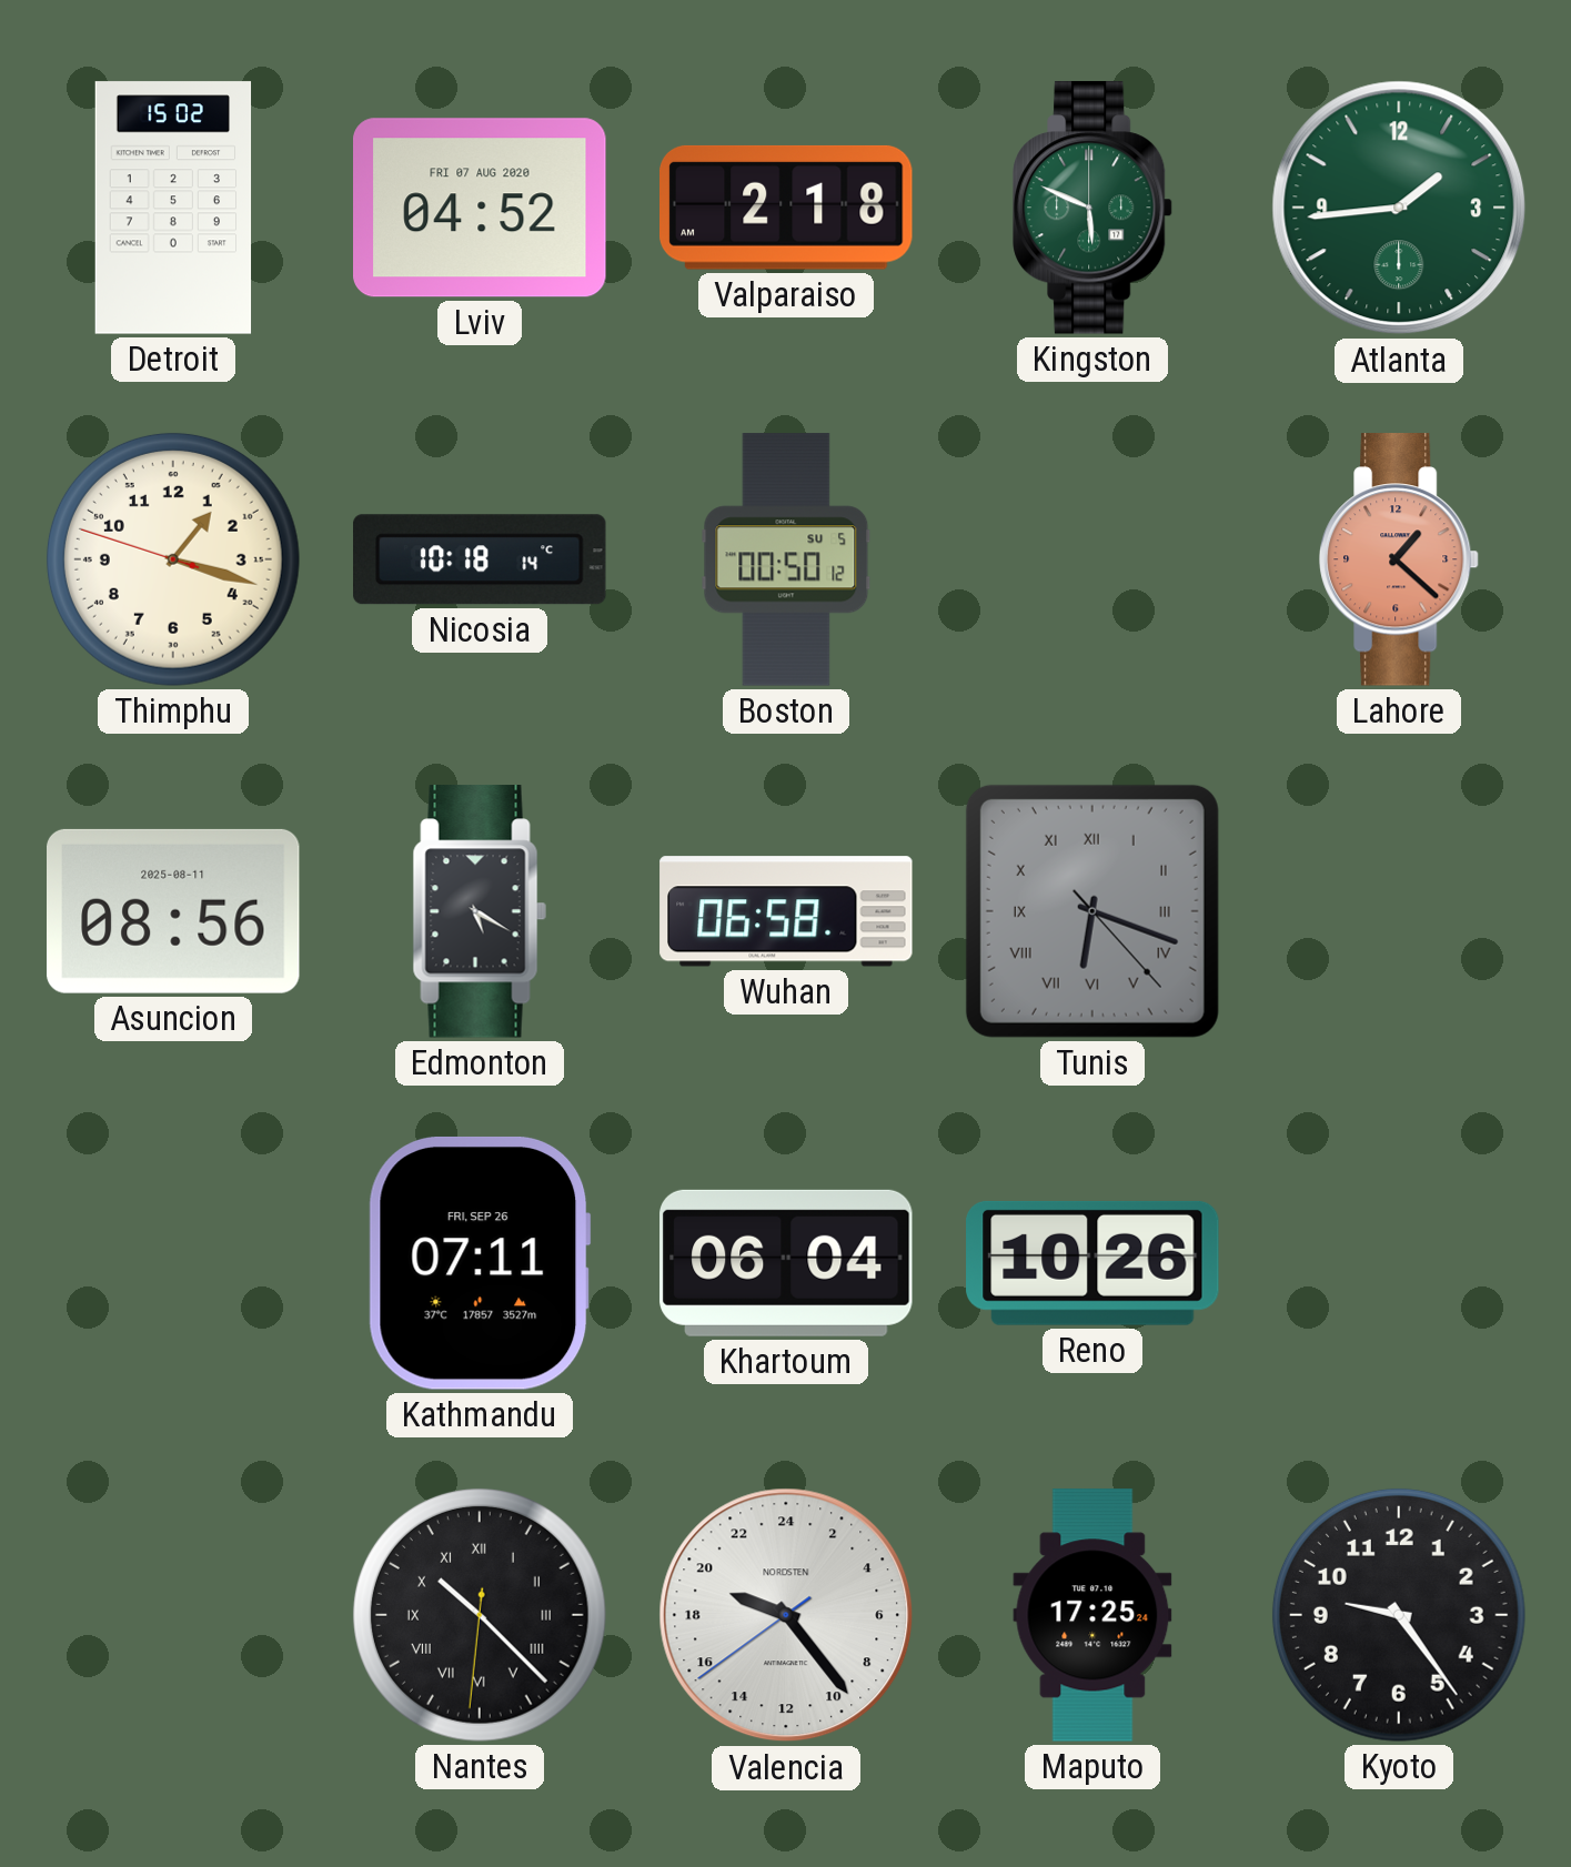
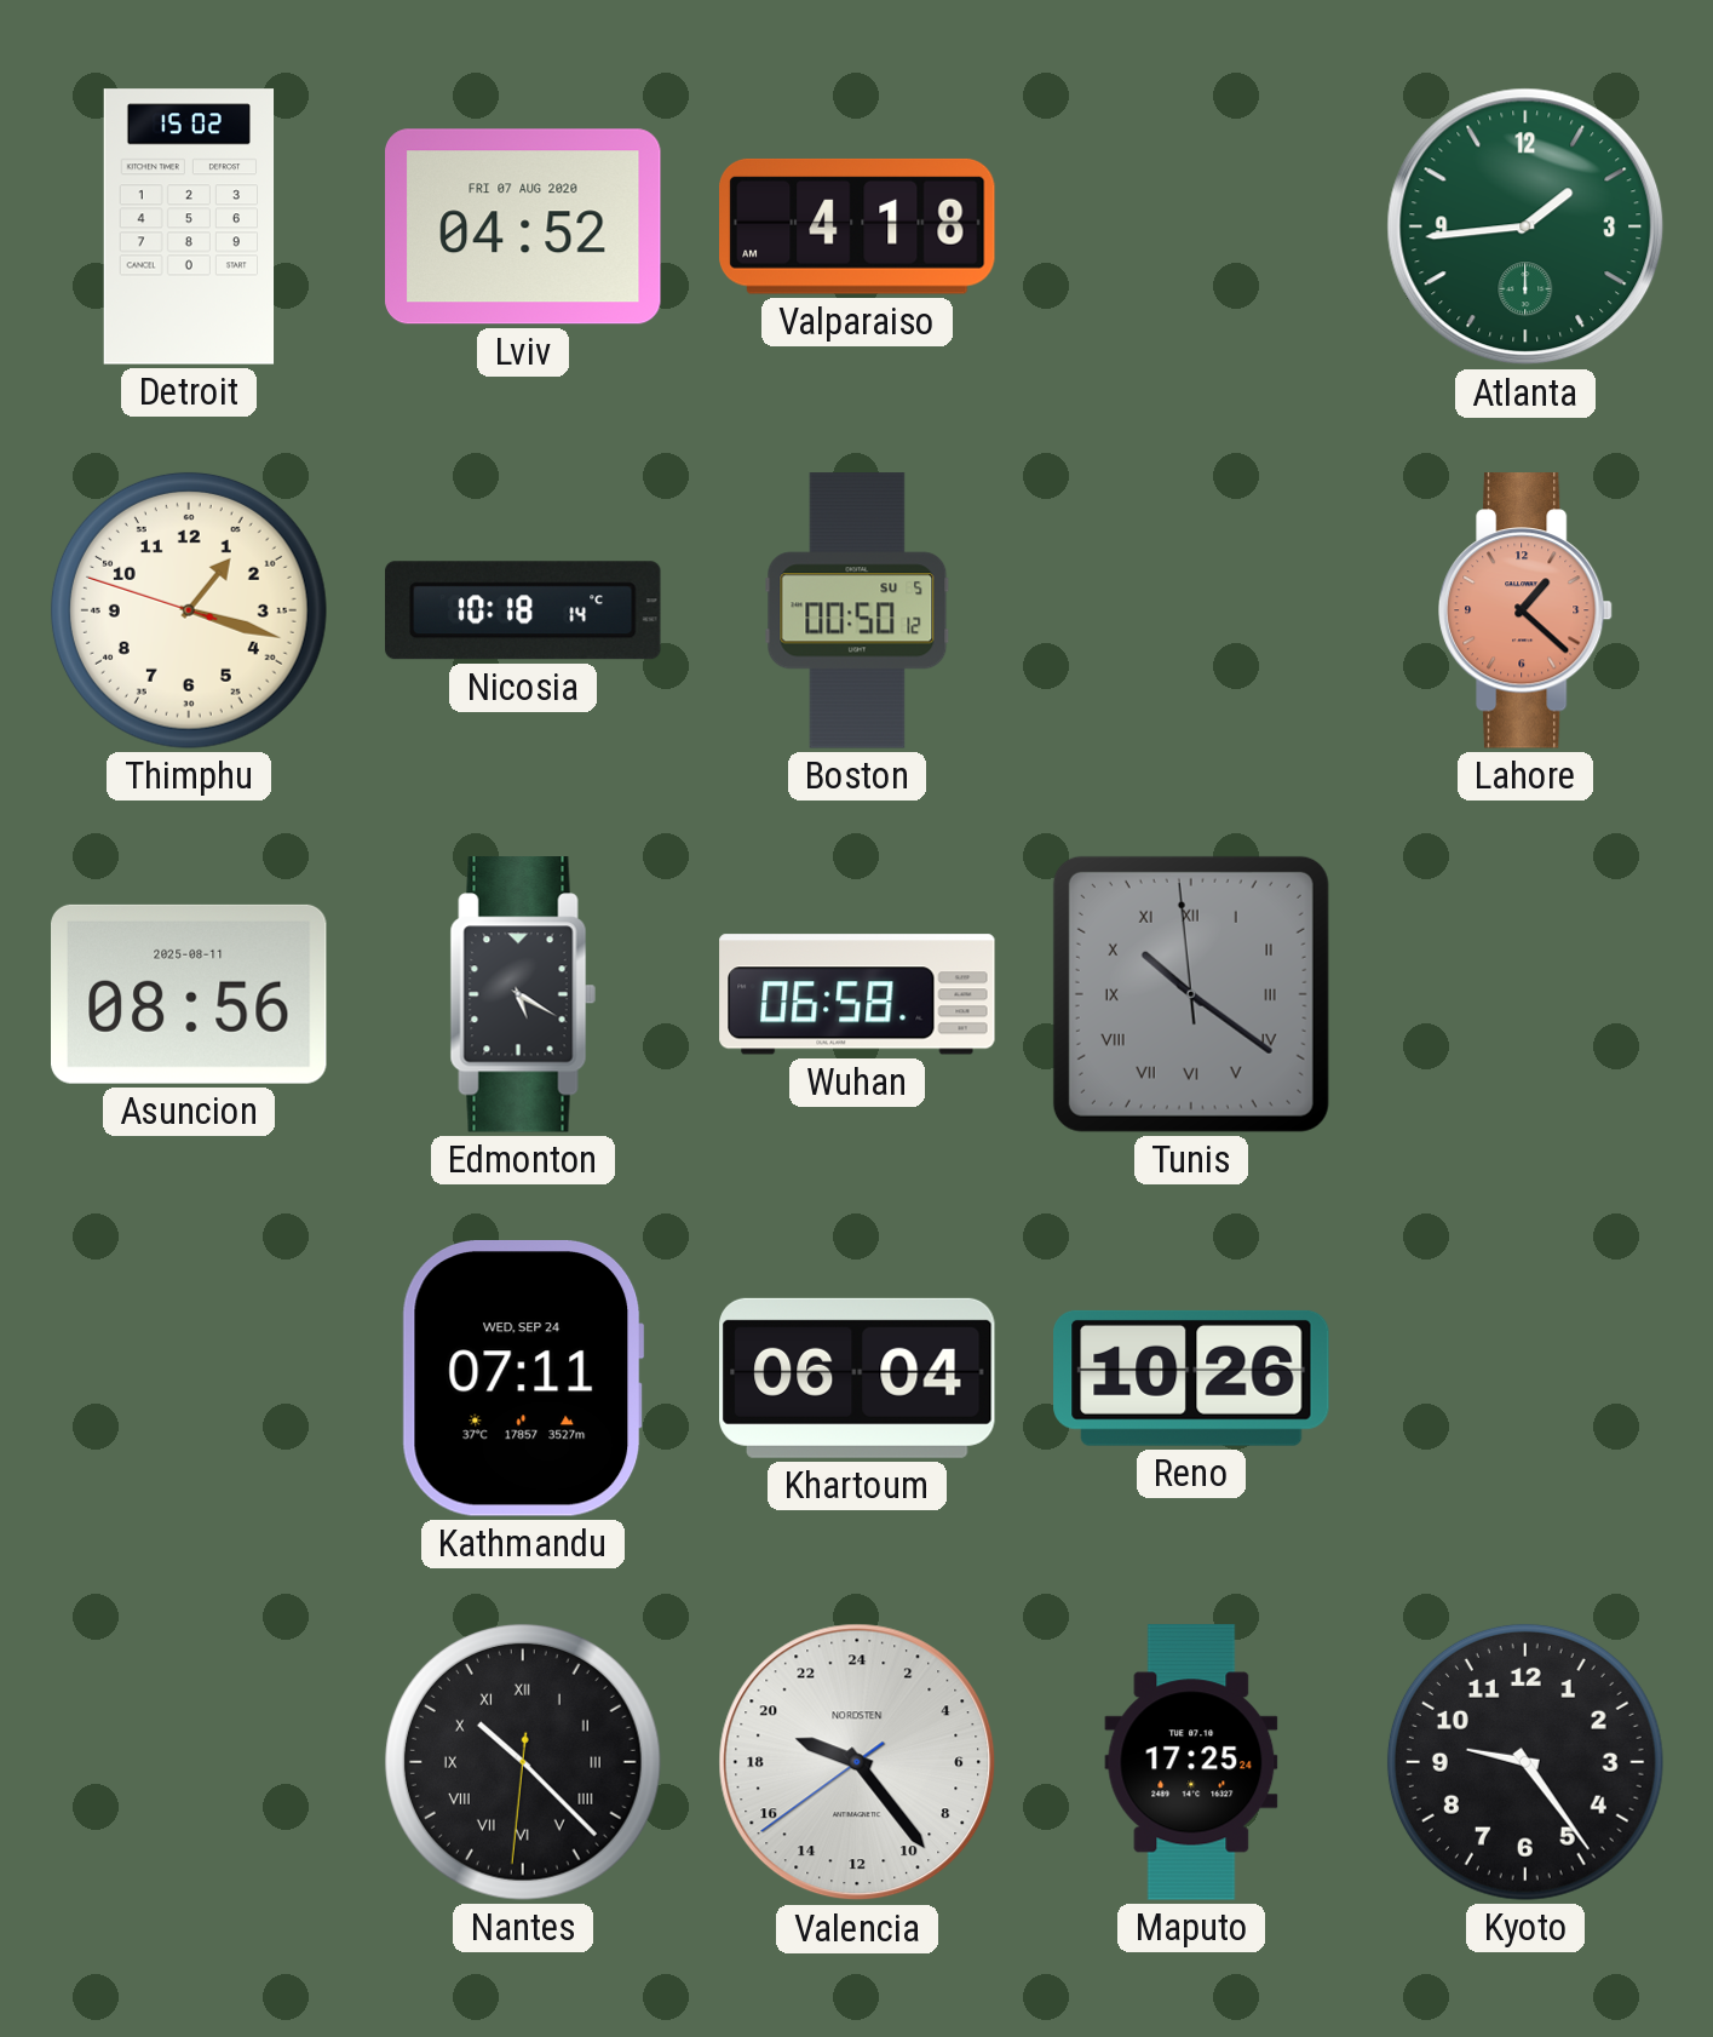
Valparaiso: 2:18 -> 4:18
Kingston: 5:49 -> none
Tunis: 6:18 -> 10:20
Kathmandu date: FRI, SEP 26 -> WED, SEP 24
